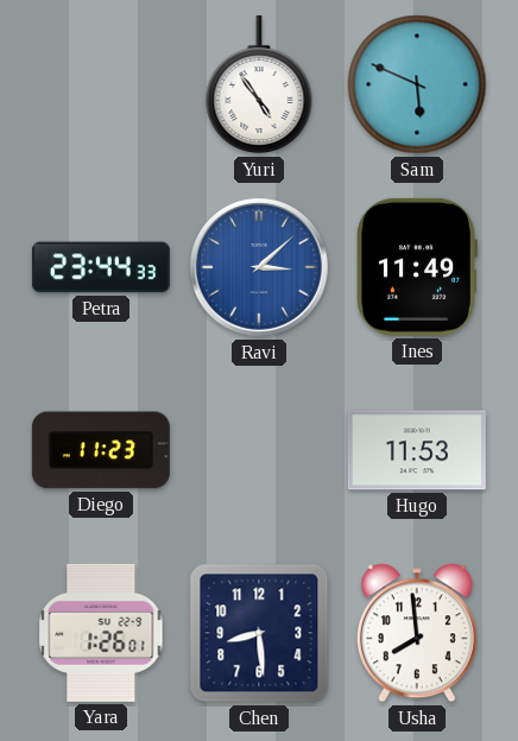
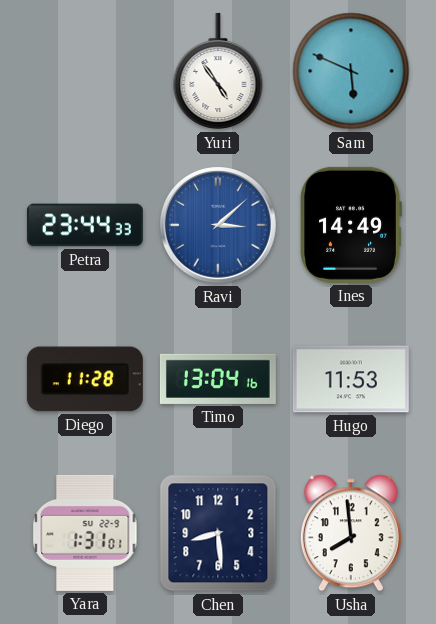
Ines: 11:49 -> 14:49
Diego: 11:23 -> 11:28
Timo: none -> 13:04
Yara: 1:26 -> 1:31
